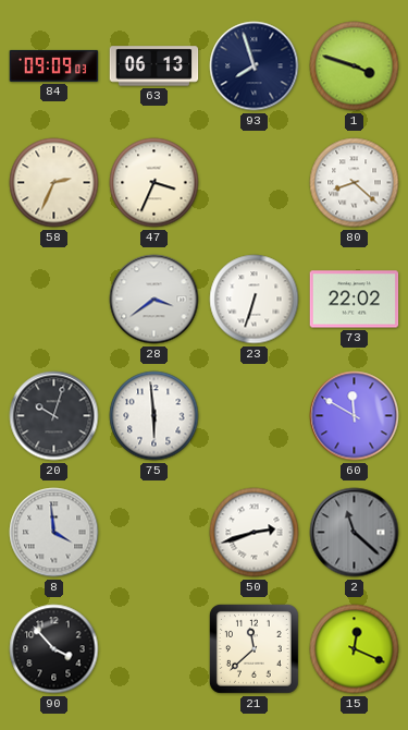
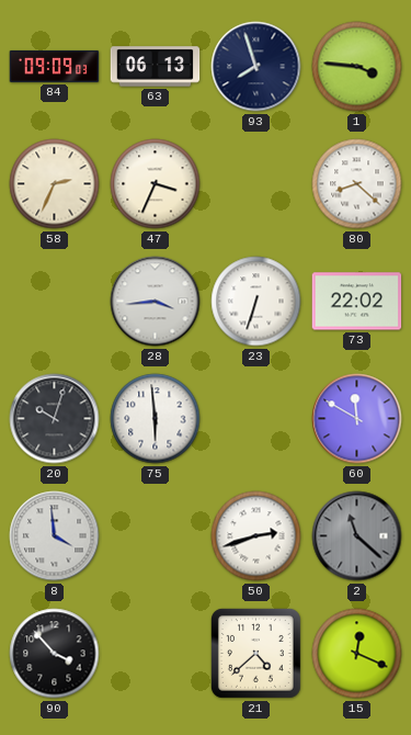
1: 3:48 -> 3:46
28: 3:39 -> 3:44
21: 11:38 -> 4:38
